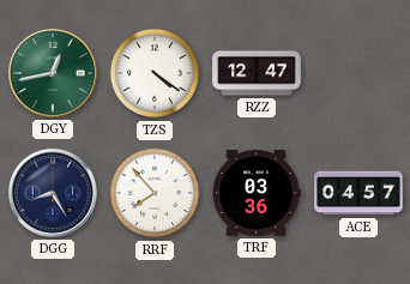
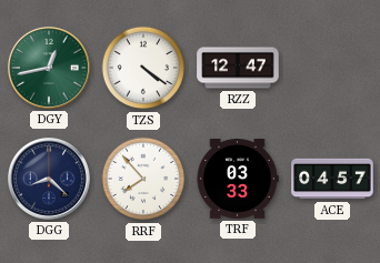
DGG: 8:25 -> 8:22
TRF: 03:36 -> 03:33
